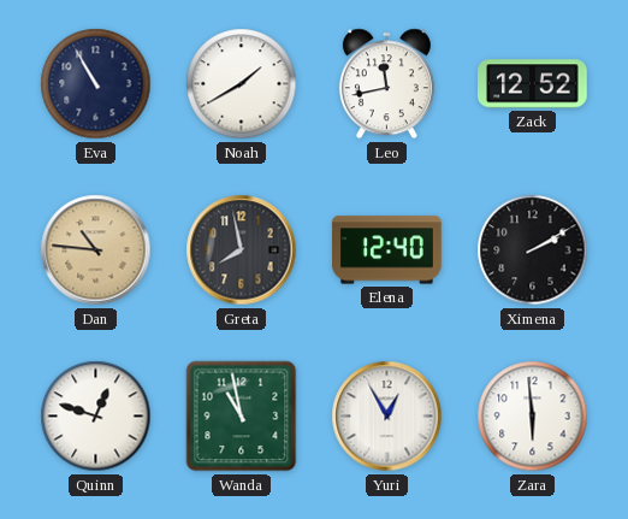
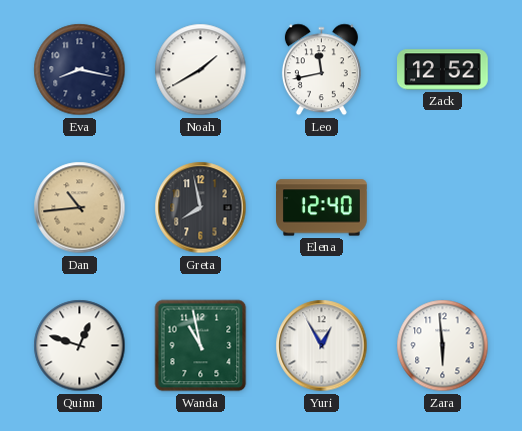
Eva: 10:55 -> 8:17
Dan: 10:46 -> 10:44
Ximena: 2:10 -> none
